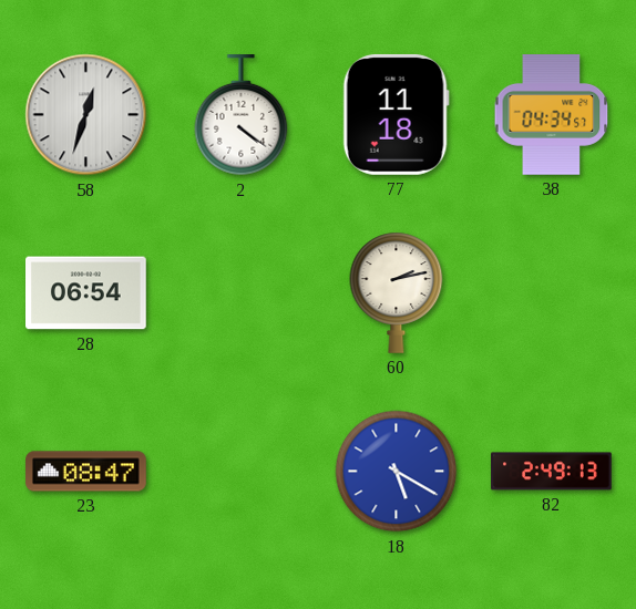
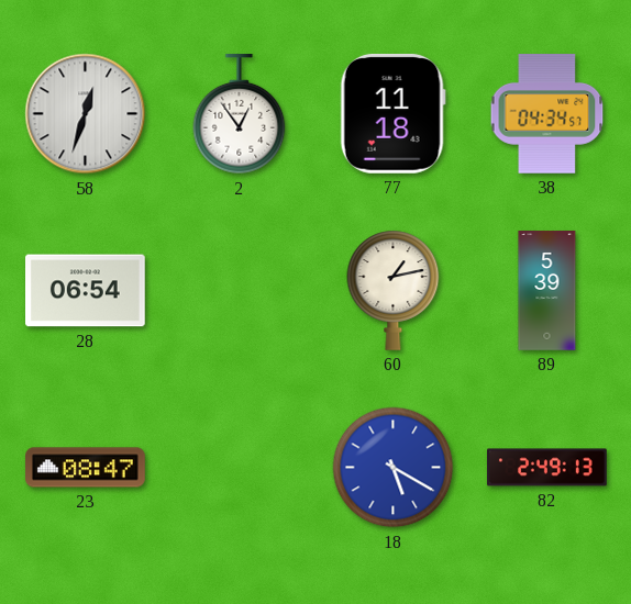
2: 4:21 -> 12:54
60: 2:13 -> 1:13
89: none -> 5:39
